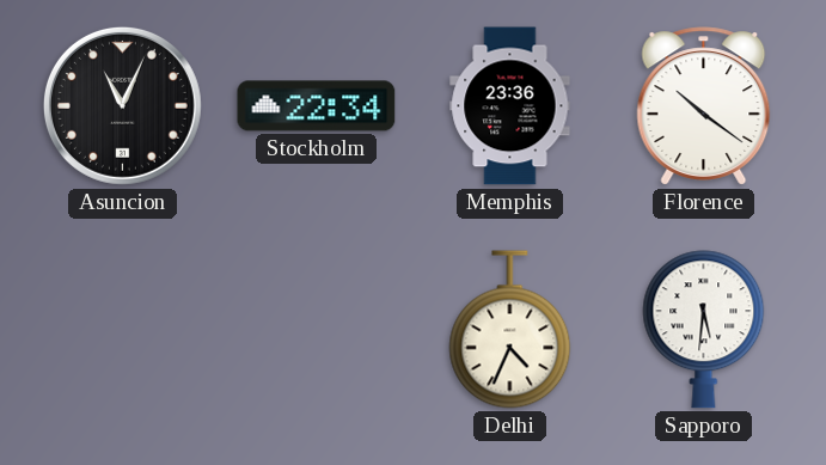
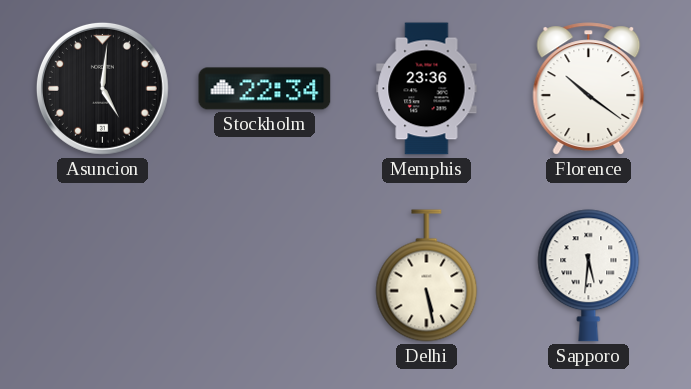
Asuncion: 11:04 -> 5:01
Delhi: 4:34 -> 5:28
